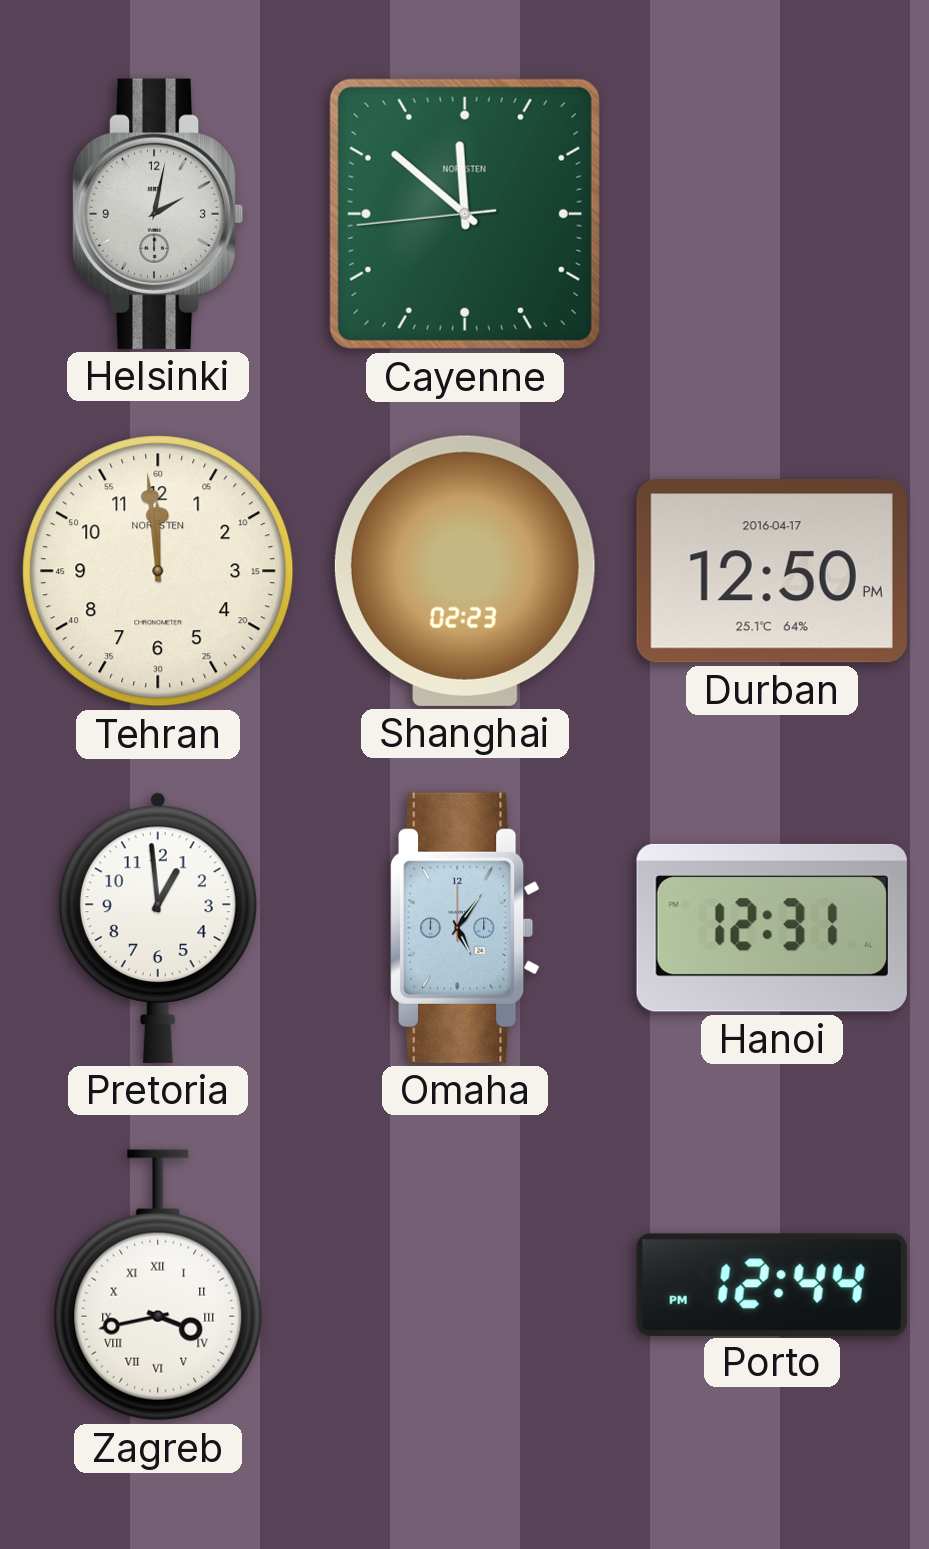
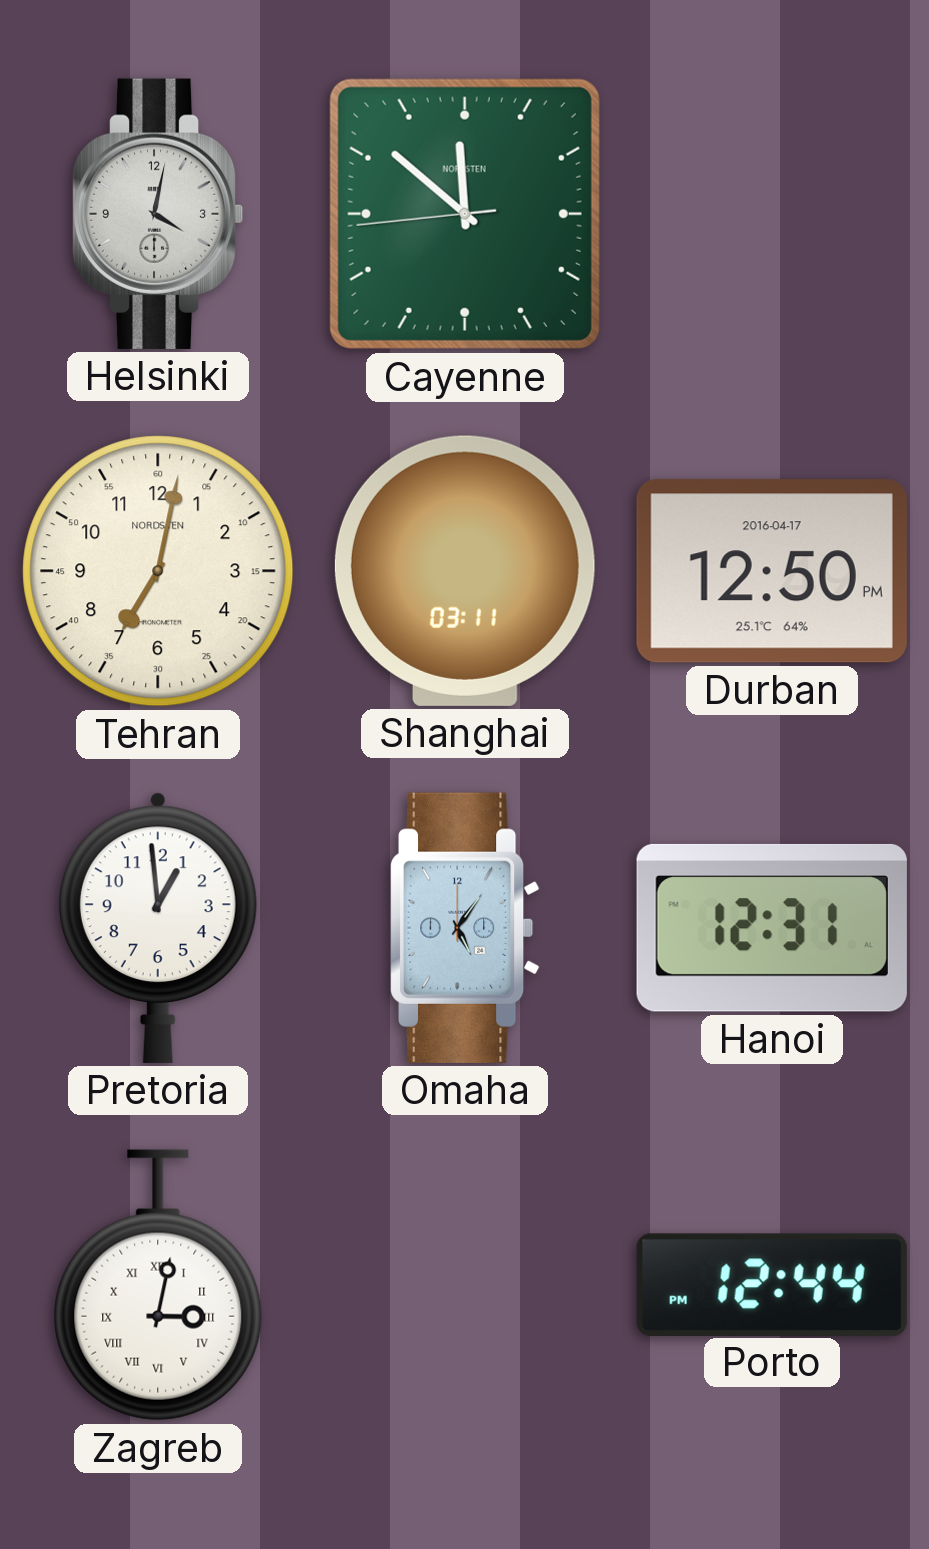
Helsinki: 2:02 -> 4:02
Tehran: 11:59 -> 7:02
Shanghai: 02:23 -> 03:11
Zagreb: 3:43 -> 3:02
